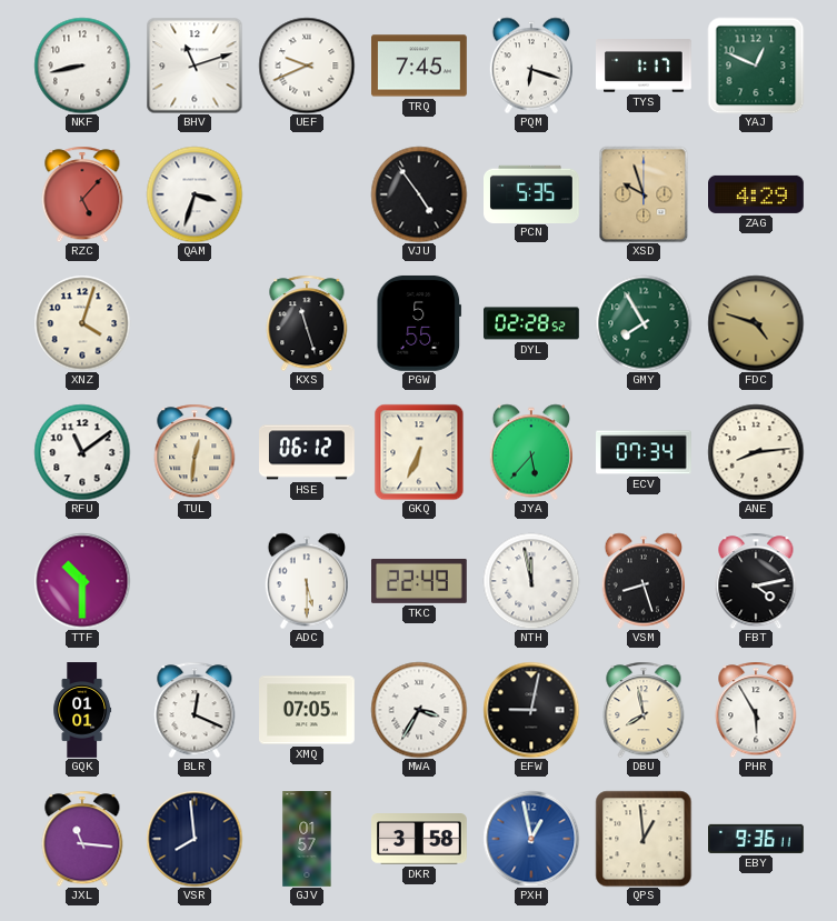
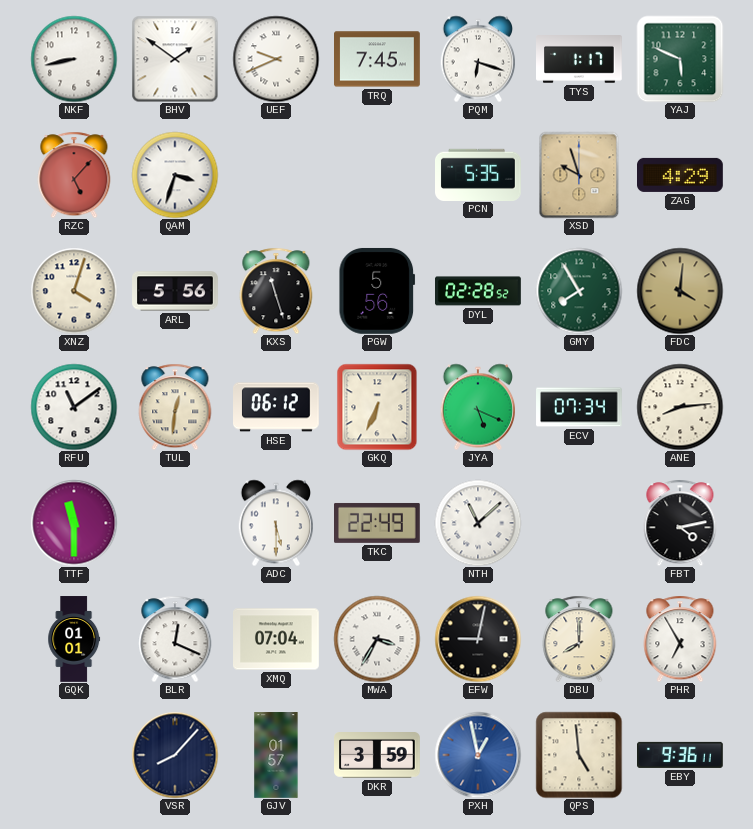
BHV: 11:12 -> 1:51
YAJ: 12:49 -> 5:49
VJU: 4:54 -> none
ARL: none -> 5:56
PGW: 5:55 -> 5:56
FDC: 4:48 -> 4:01
JYA: 5:37 -> 5:19
TTF: 10:30 -> 11:30
NTH: 11:58 -> 11:08
VSM: 8:27 -> none
XMQ: 07:05 -> 07:04
DBU: 7:58 -> 8:00
PHR: 5:55 -> 6:55
JXL: 11:16 -> none
VSR: 7:59 -> 8:07
DKR: 3:58 -> 3:59
QPS: 12:59 -> 4:59
